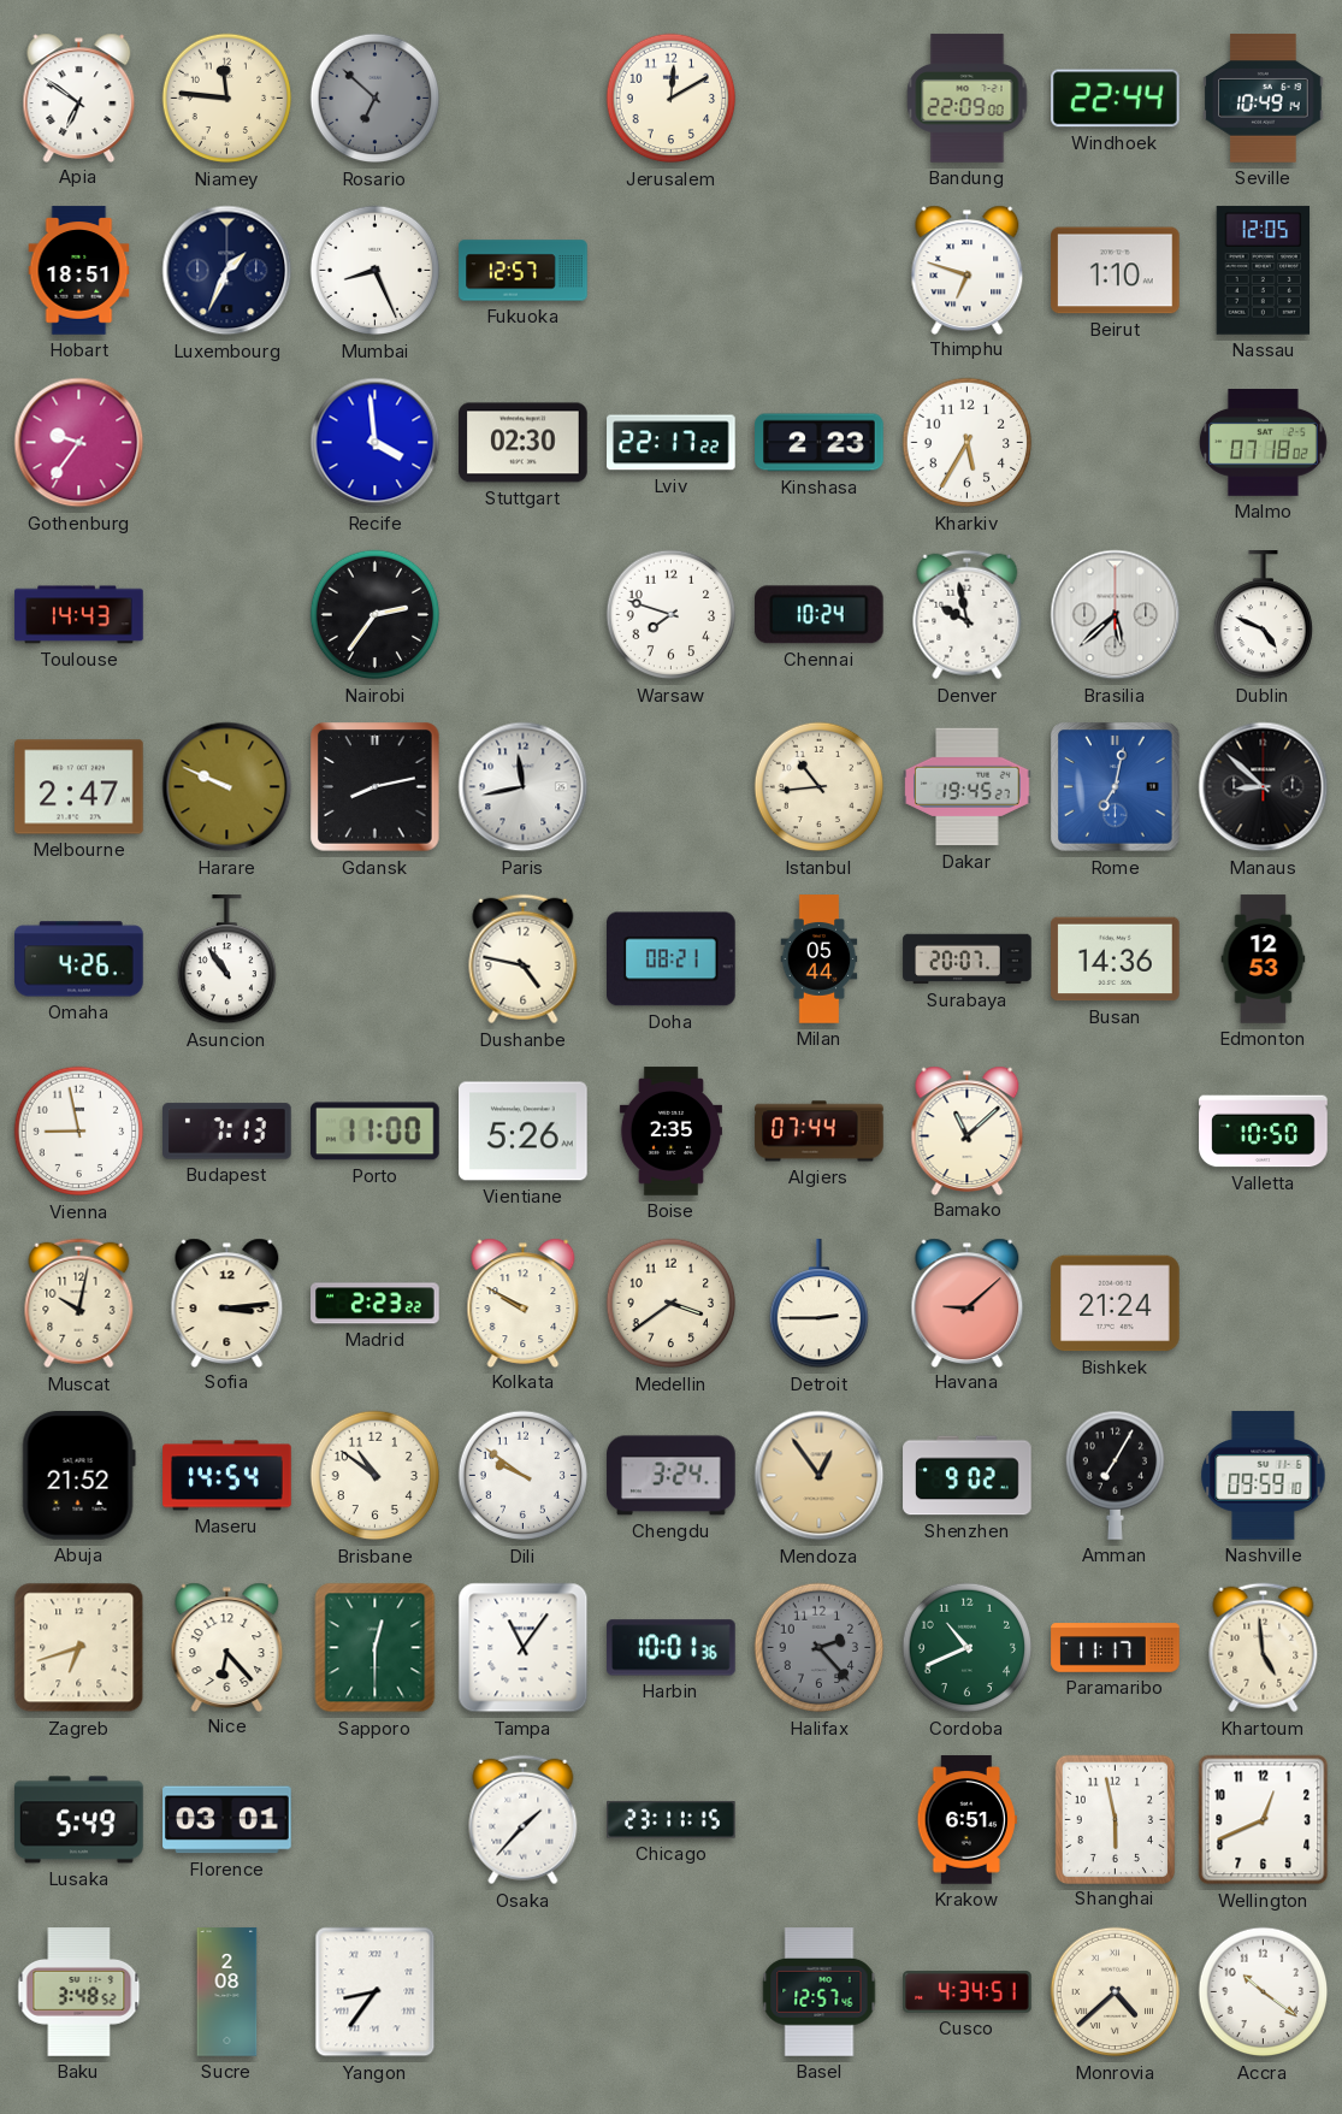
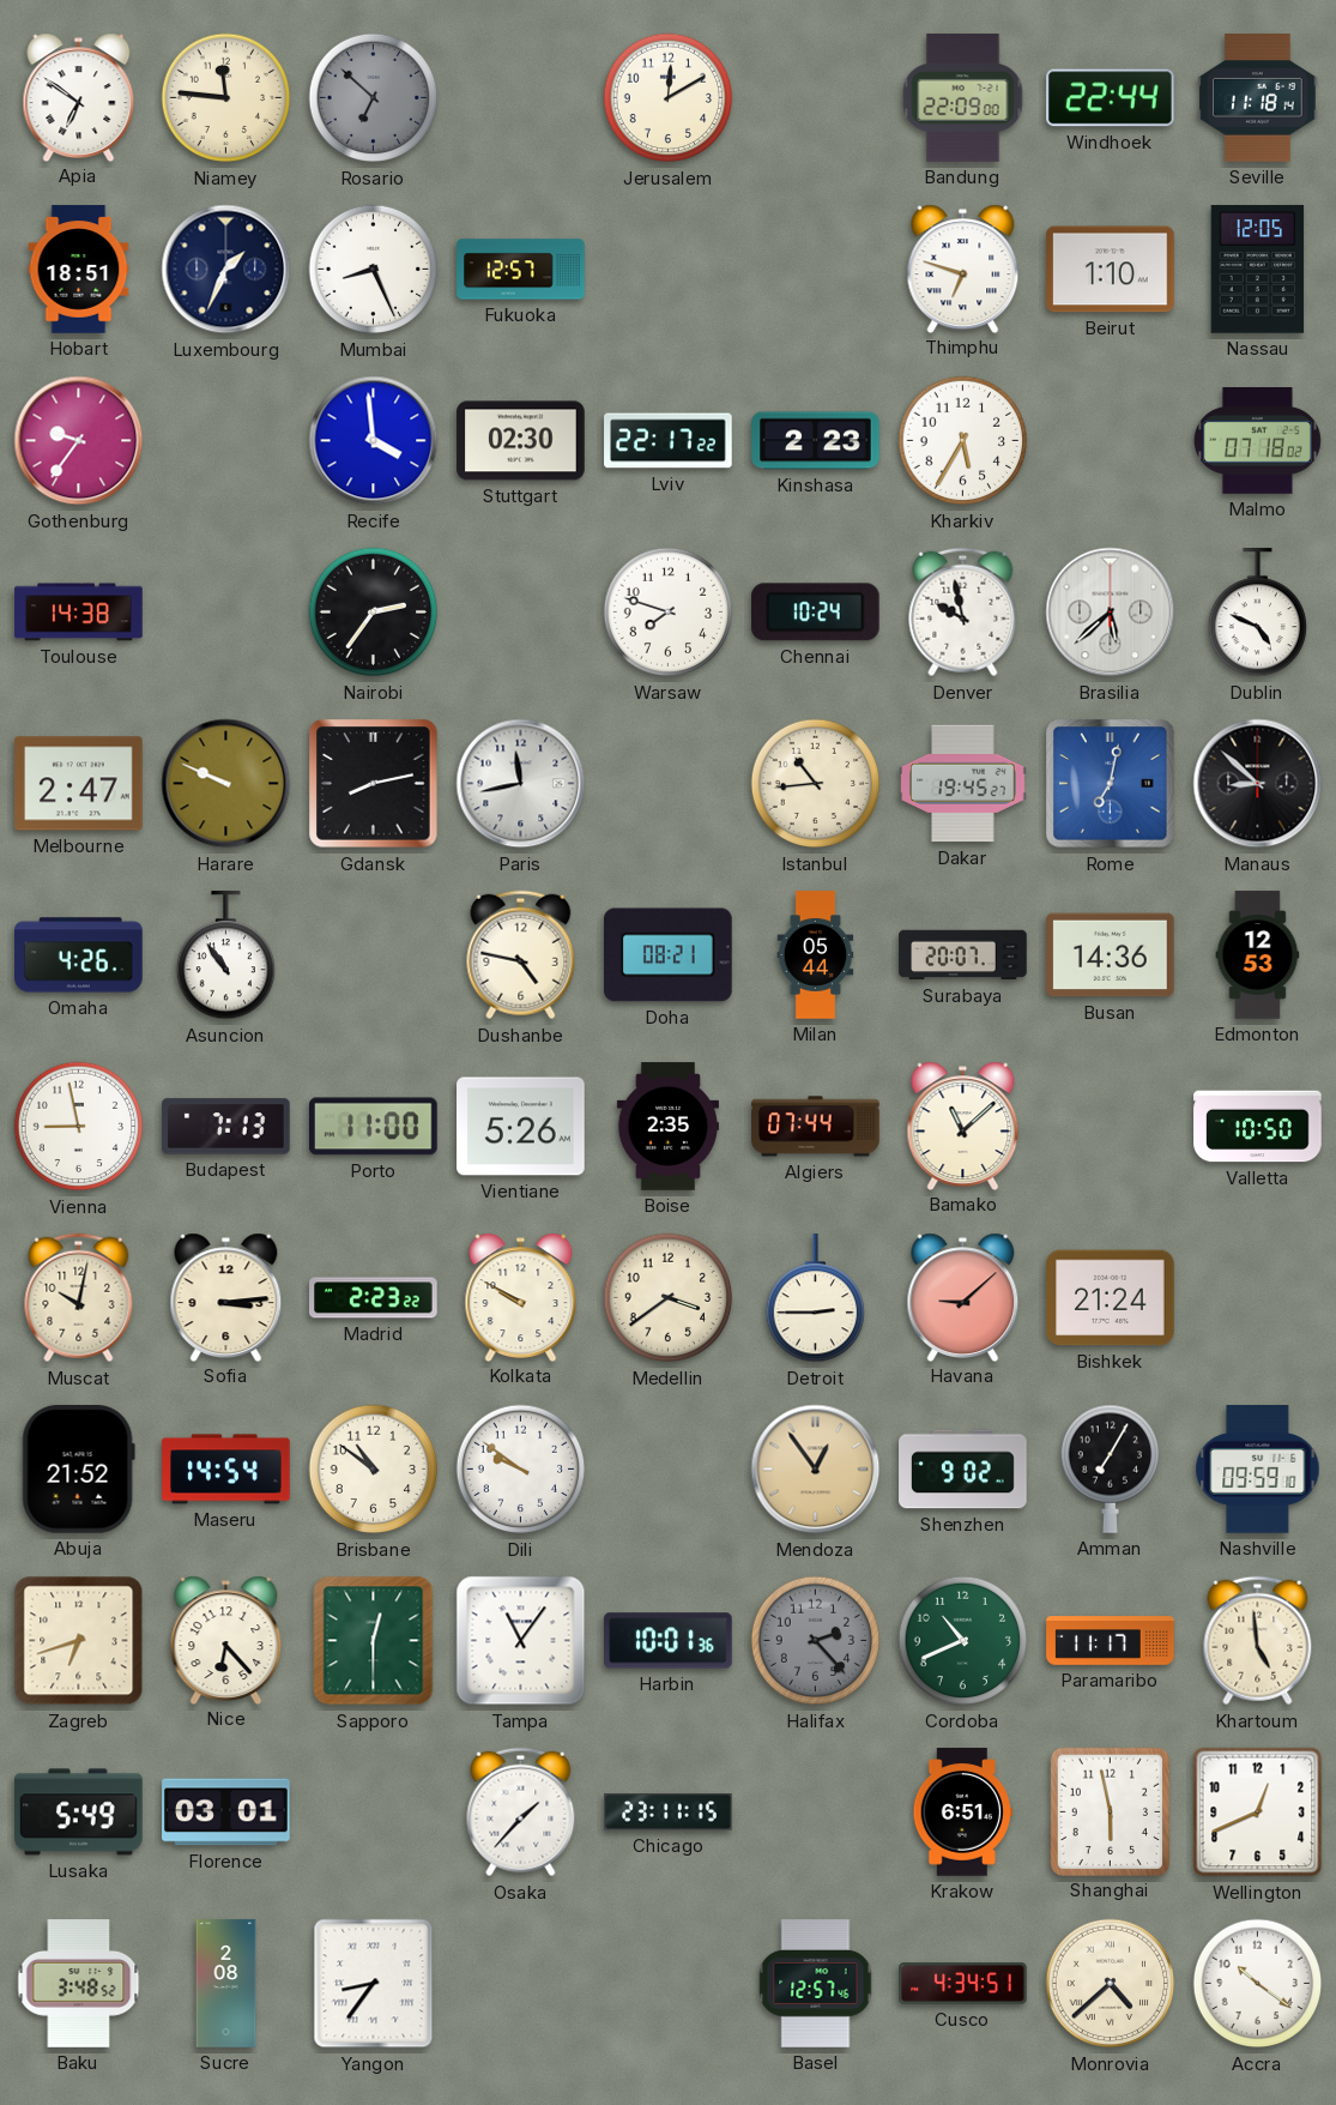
Seville: 10:49 -> 11:18
Toulouse: 14:43 -> 14:38
Chengdu: 3:24 -> none
